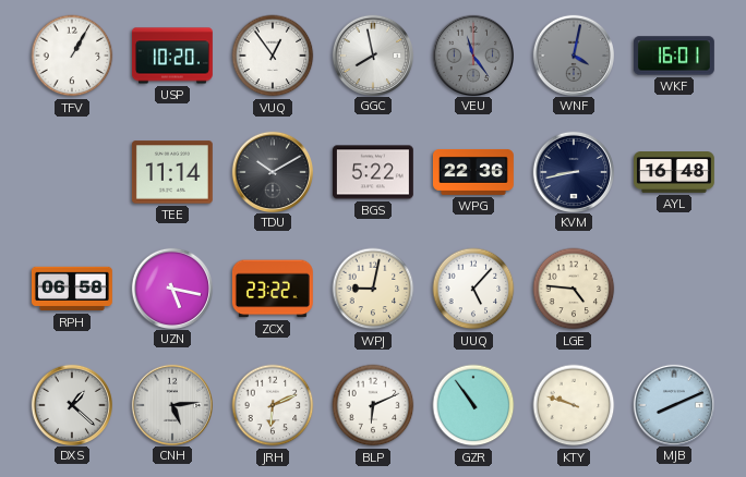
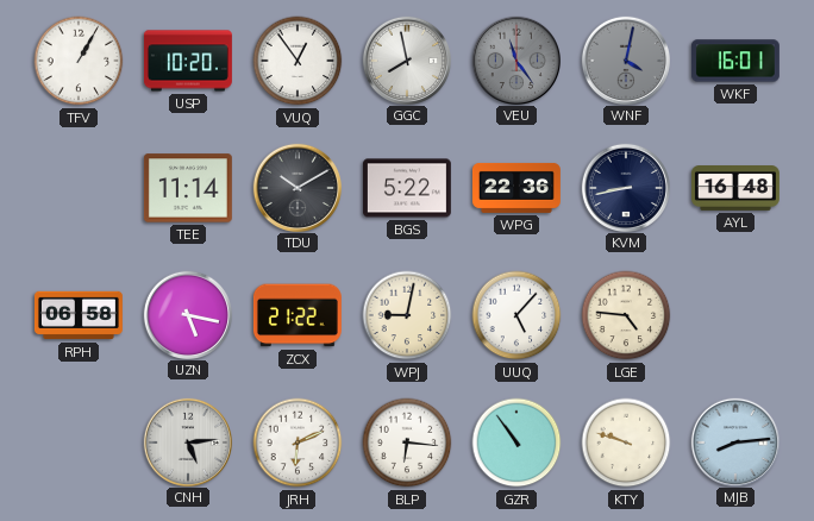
ZCX: 23:22 -> 21:22
DXS: 1:22 -> none
BLP: 6:11 -> 6:16
MJB: 8:11 -> 8:14
